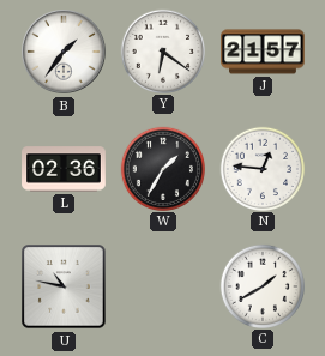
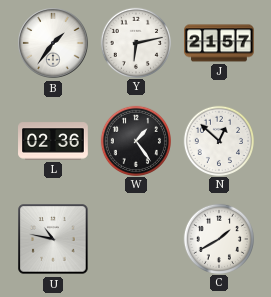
Y: 6:21 -> 6:13
W: 1:35 -> 1:24
N: 12:46 -> 12:52
